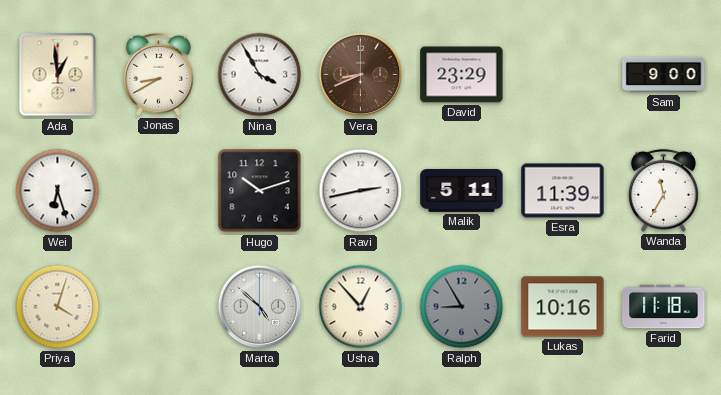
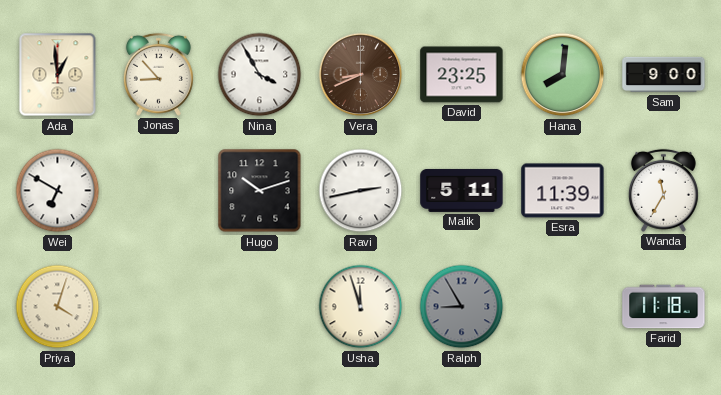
Jonas: 8:40 -> 8:53
David: 23:29 -> 23:25
Hana: none -> 8:01
Wei: 6:27 -> 6:50
Marta: 4:52 -> none
Usha: 12:53 -> 11:57
Lukas: 10:16 -> none
